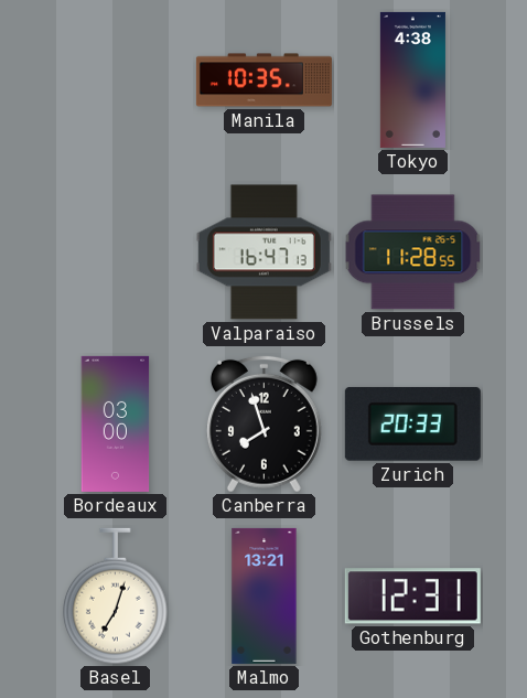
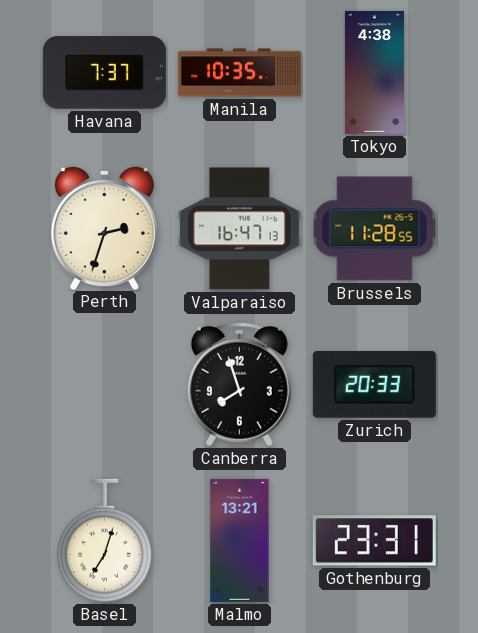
Havana: none -> 7:37
Perth: none -> 2:33
Bordeaux: 03:00 -> none
Gothenburg: 12:31 -> 23:31
